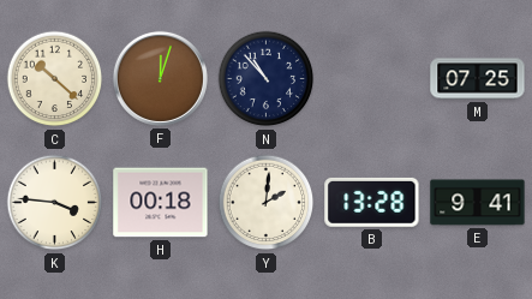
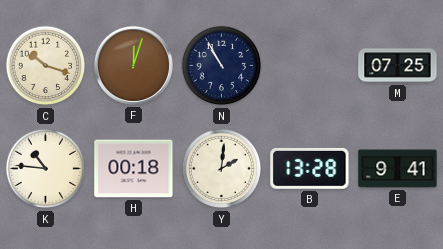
C: 10:22 -> 10:18
N: 10:53 -> 10:55
K: 3:46 -> 10:46
